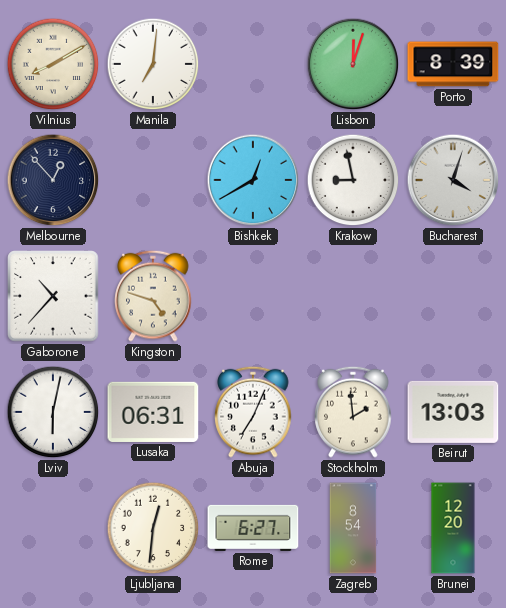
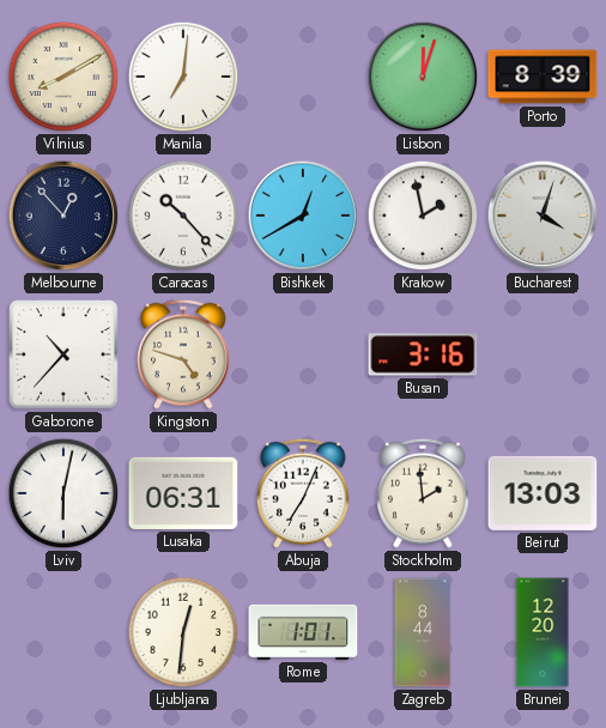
Caracas: none -> 10:23
Krakow: 8:58 -> 1:58
Busan: none -> 3:16
Rome: 6:27 -> 1:01
Zagreb: 8:54 -> 8:44
